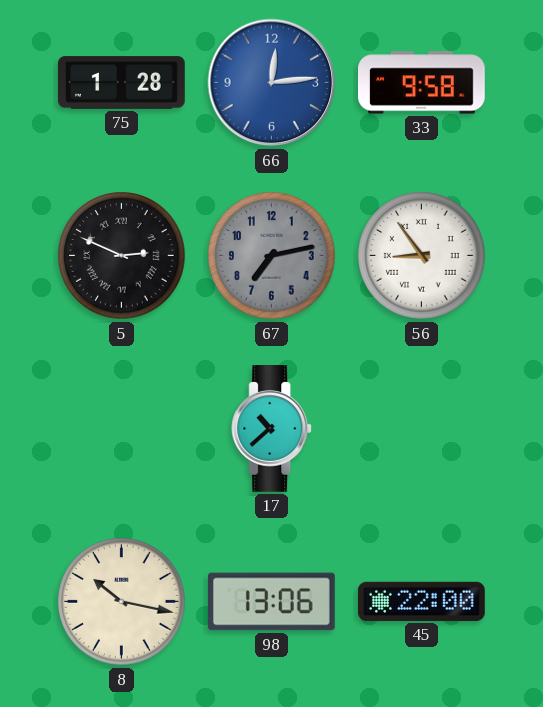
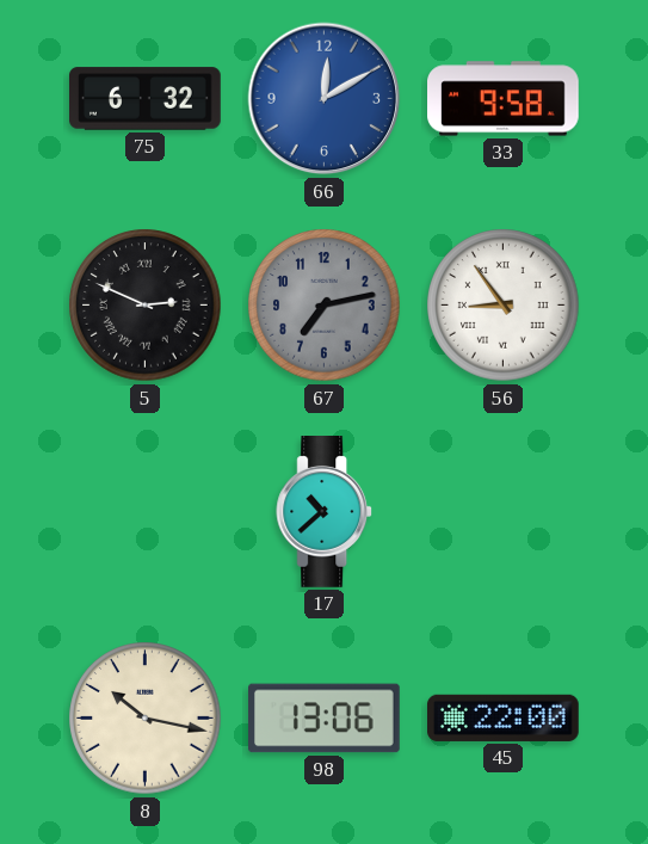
75: 1:28 -> 6:32
66: 12:14 -> 12:10
